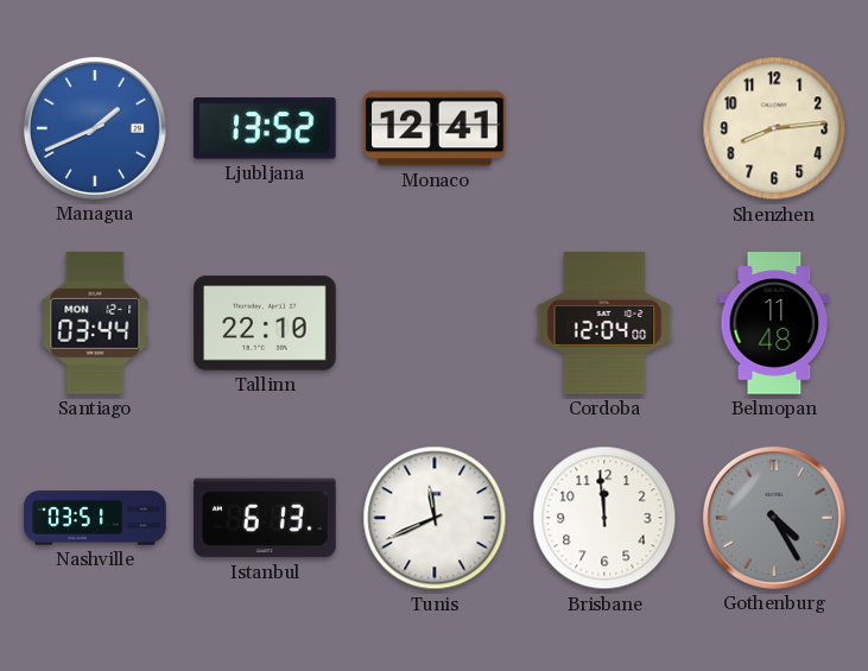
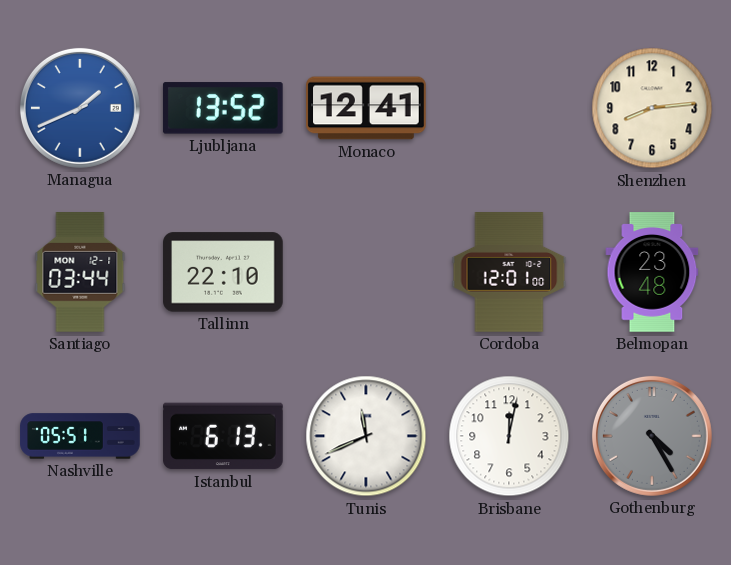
Cordoba: 12:04 -> 12:01
Belmopan: 11:48 -> 23:48
Nashville: 03:51 -> 05:51
Brisbane: 11:59 -> 12:02
